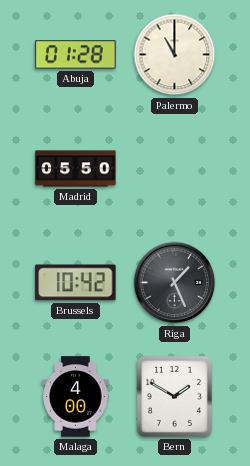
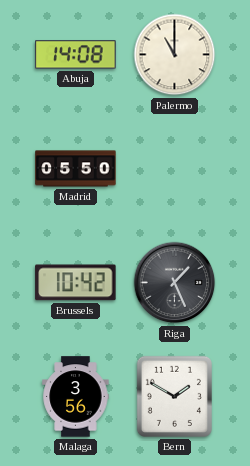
Abuja: 01:28 -> 14:08
Malaga: 4:00 -> 3:56
